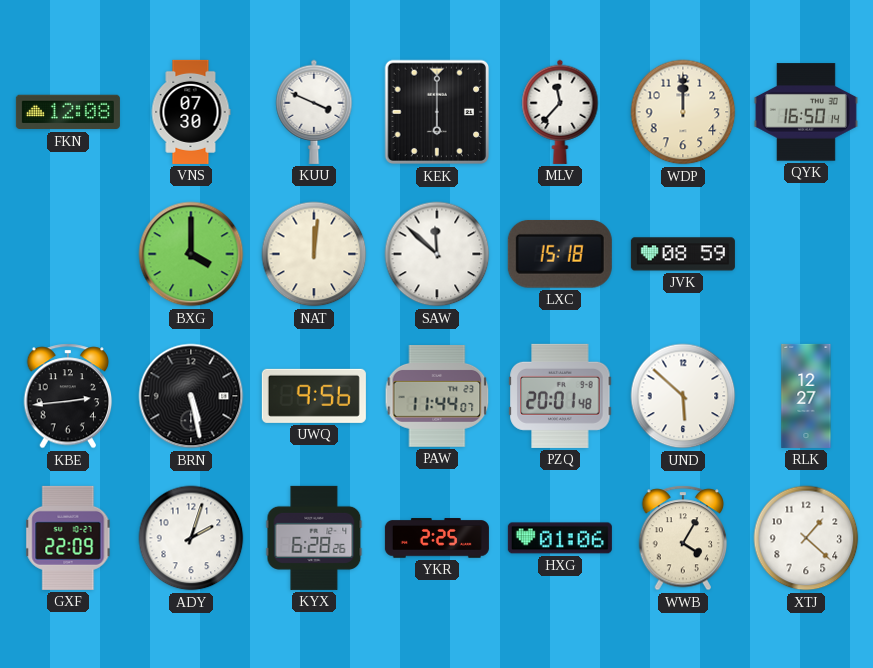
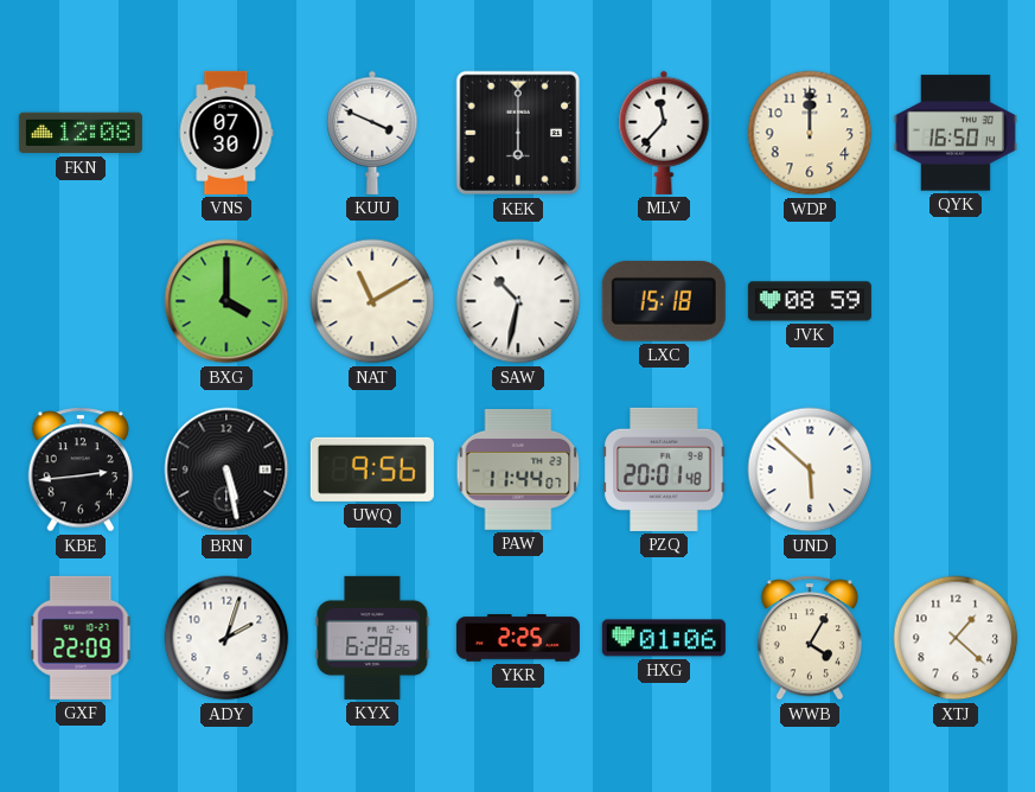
NAT: 12:01 -> 11:10
SAW: 11:52 -> 10:32
RLK: 12:27 -> none
